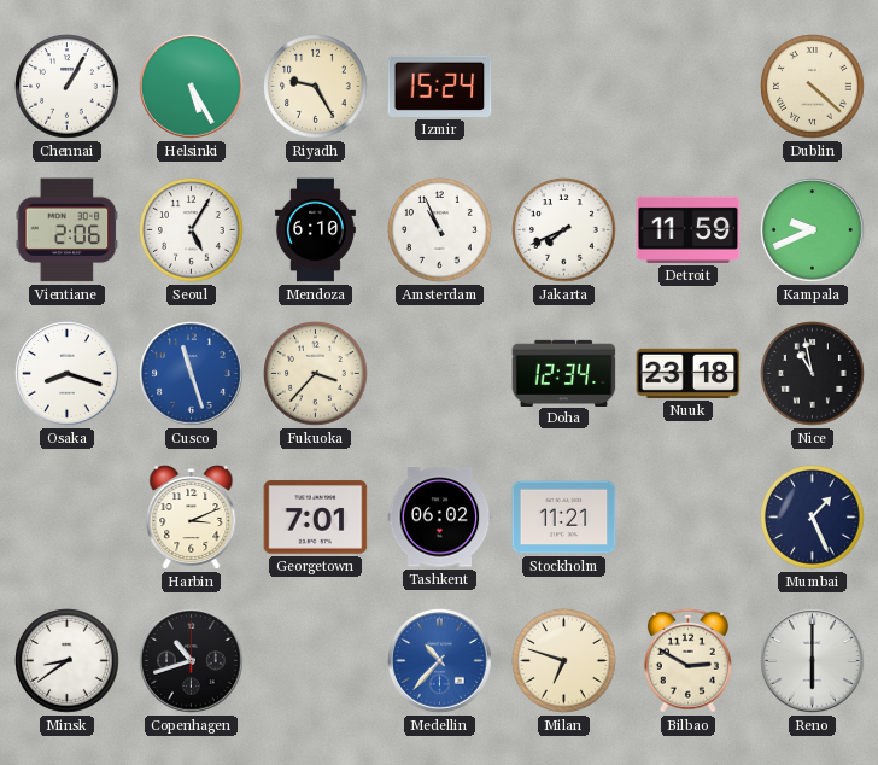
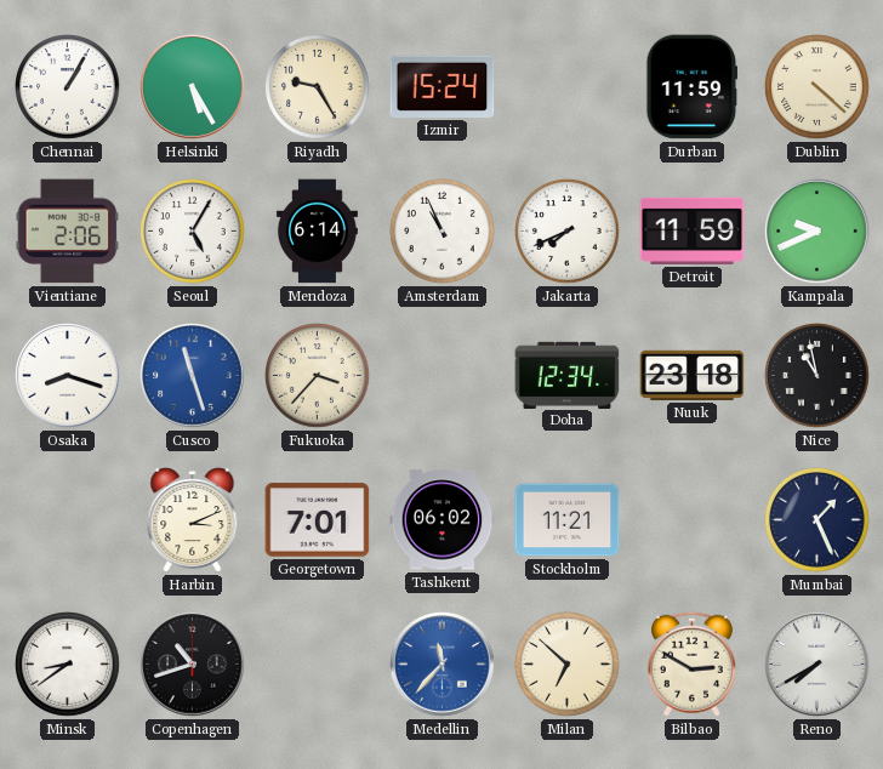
Durban: none -> 11:59
Mendoza: 6:10 -> 6:14
Medellin: 10:37 -> 11:37
Milan: 6:48 -> 6:52
Reno: 6:00 -> 7:40
